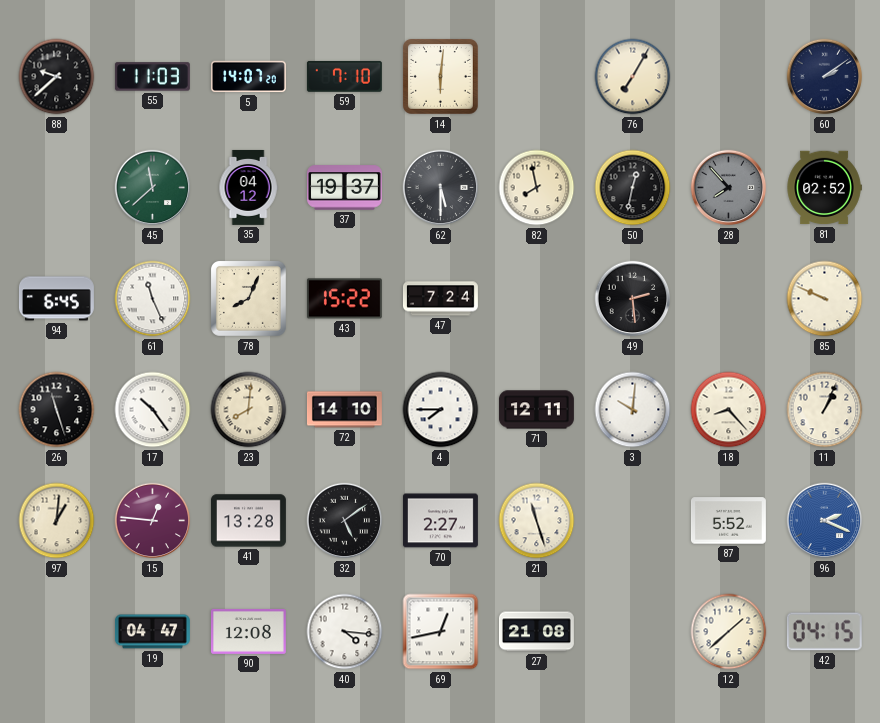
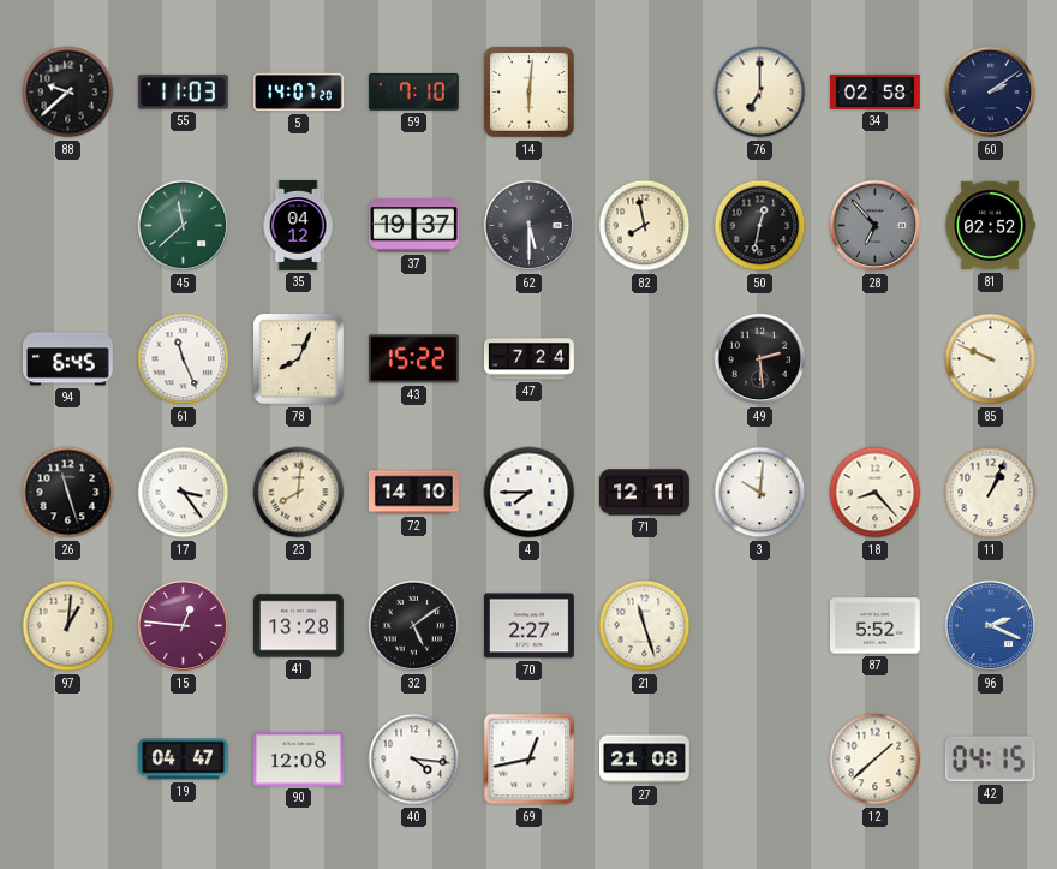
76: 7:05 -> 7:00
34: none -> 02:58
28: 7:53 -> 6:53
17: 10:24 -> 3:24
